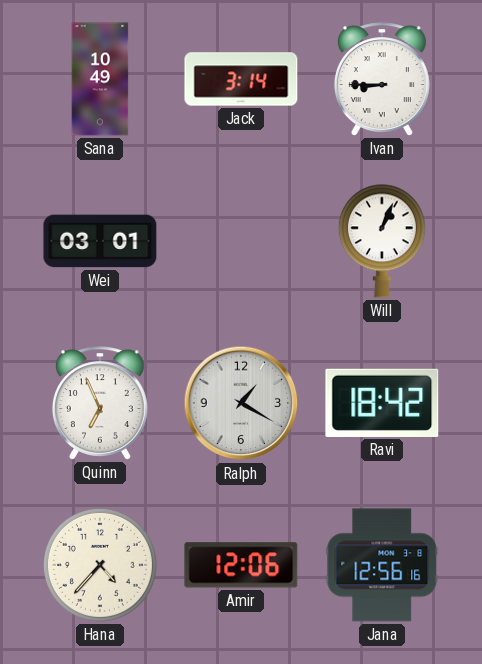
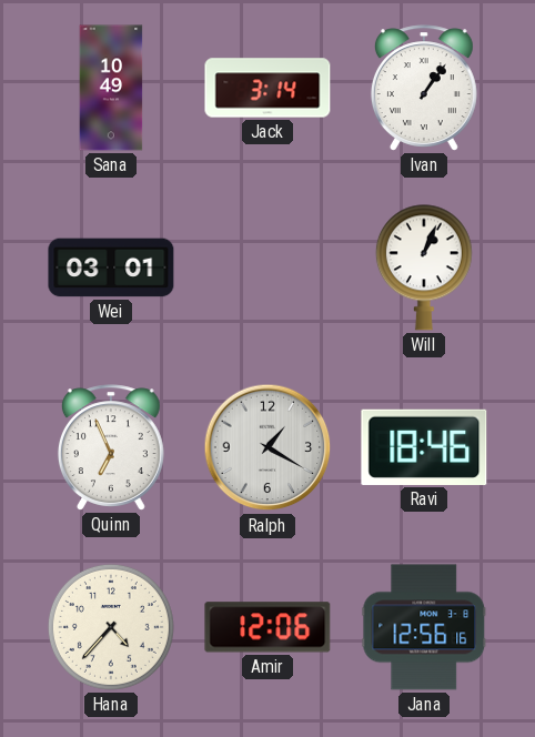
Ivan: 8:45 -> 1:06
Ravi: 18:42 -> 18:46
